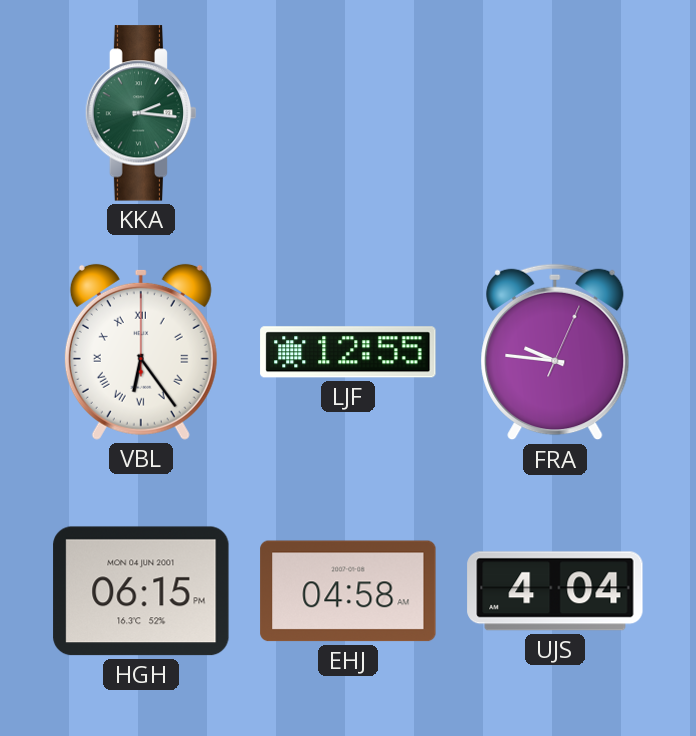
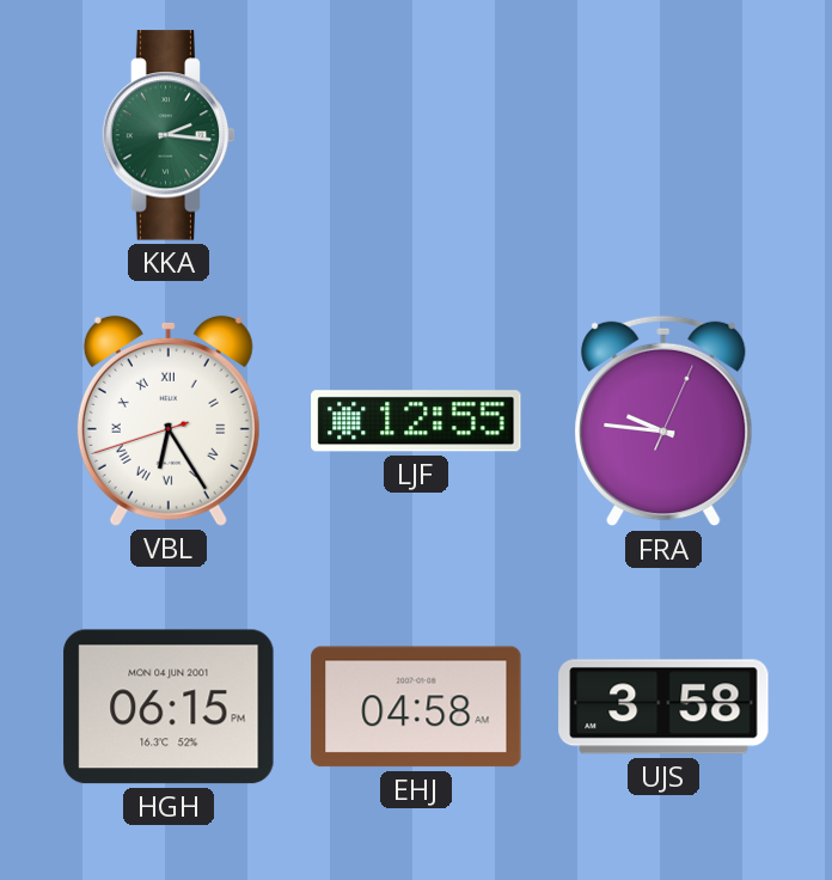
VBL: 6:24:00 -> 6:24:42
UJS: 4:04 -> 3:58
